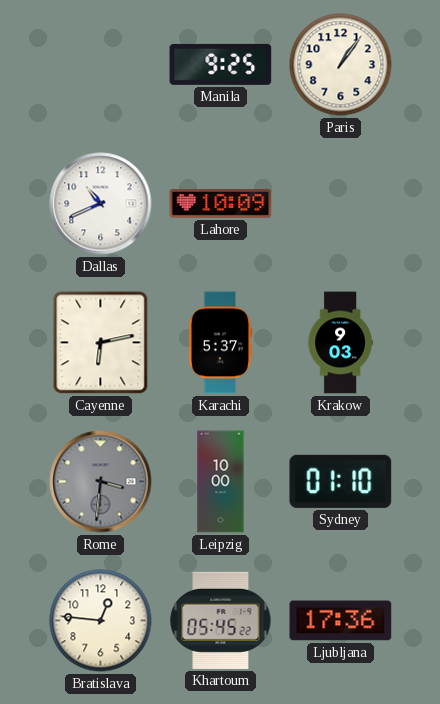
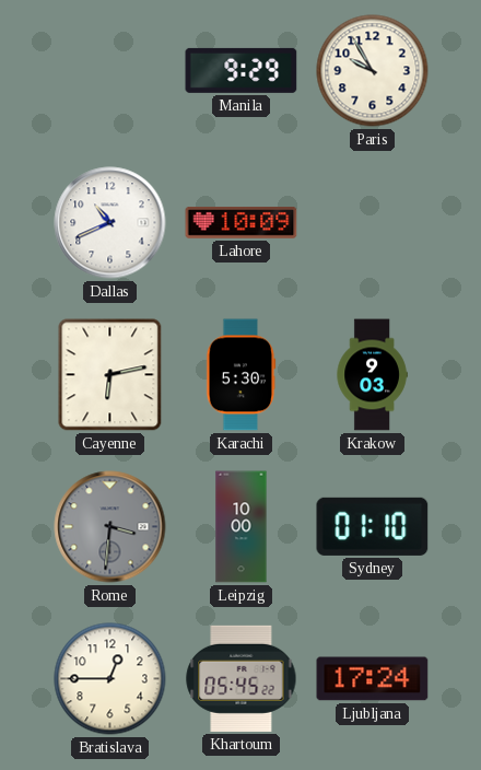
Manila: 9:25 -> 9:29
Paris: 1:06 -> 9:55
Karachi: 5:37 -> 5:30
Bratislava: 12:46 -> 12:45
Ljubljana: 17:36 -> 17:24
